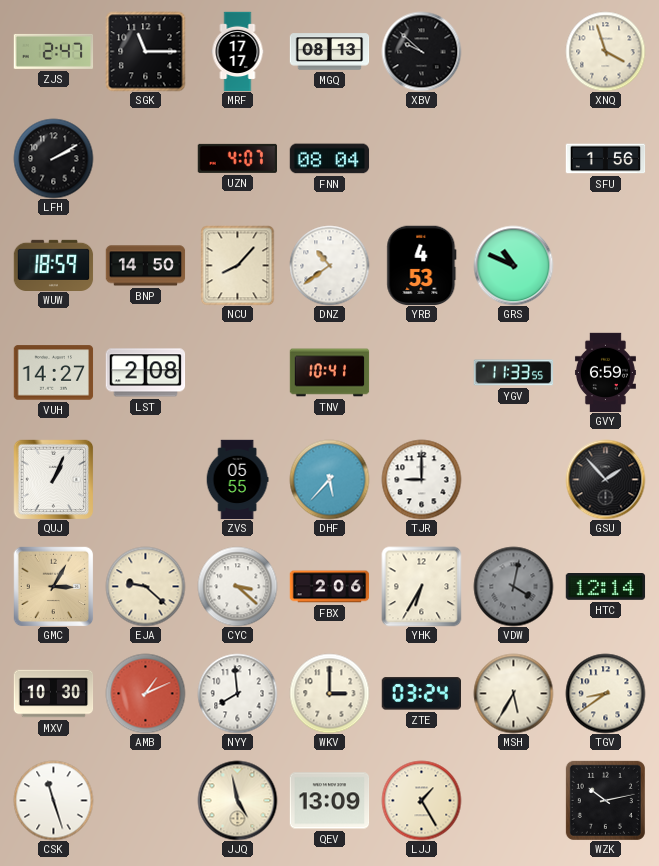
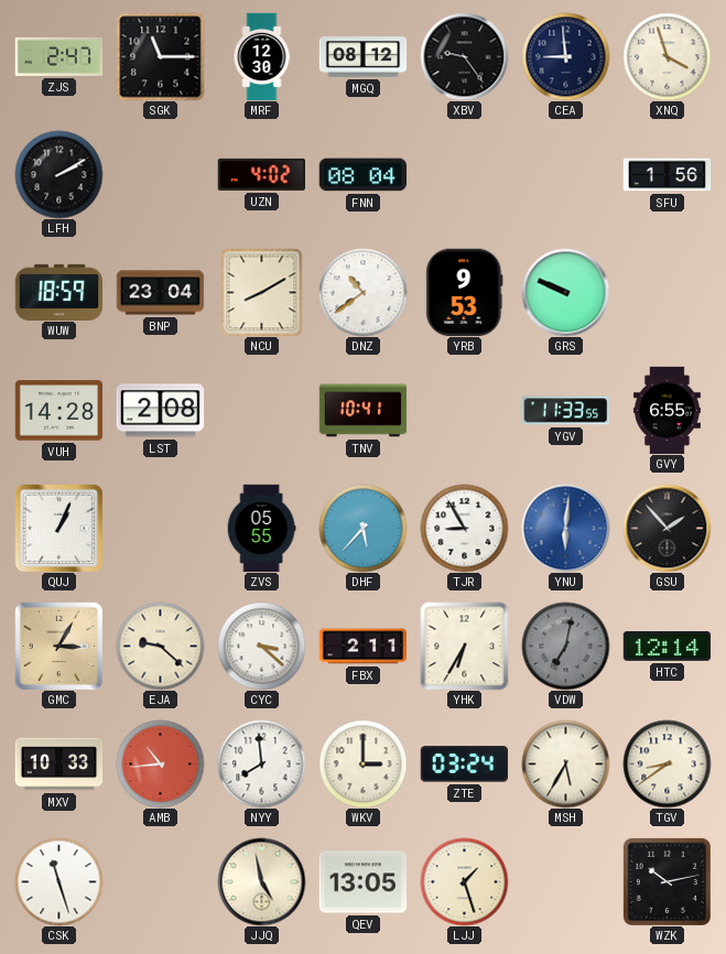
MRF: 17:17 -> 12:30
MGQ: 08:13 -> 08:12
XBV: 9:52 -> 9:24
CEA: none -> 8:59
UZN: 4:07 -> 4:02
BNP: 14:50 -> 23:04
NCU: 8:07 -> 8:10
YRB: 4:53 -> 9:53
GRS: 10:49 -> 9:49
VUH: 14:27 -> 14:28
GVY: 6:59 -> 6:55
TJR: 9:00 -> 8:55
YNU: none -> 6:01
FBX: 2:06 -> 2:11
VDW: 4:02 -> 7:02
MXV: 10:30 -> 10:33
AMB: 1:11 -> 10:44
QEV: 13:09 -> 13:05
LJJ: 1:25 -> 1:27
